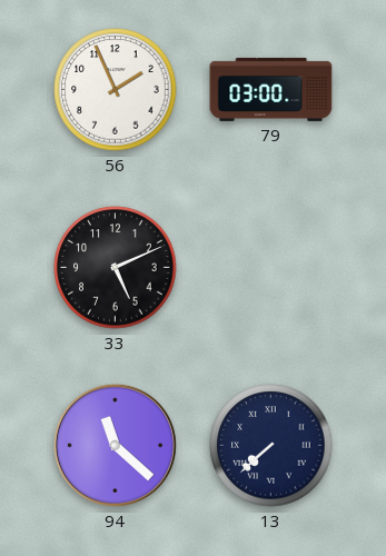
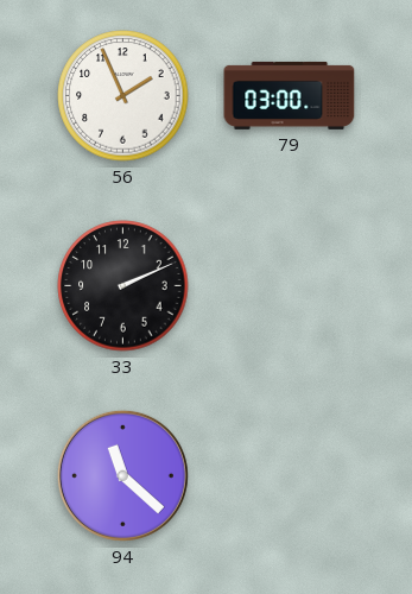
33: 5:11 -> 2:11
13: 7:38 -> none
